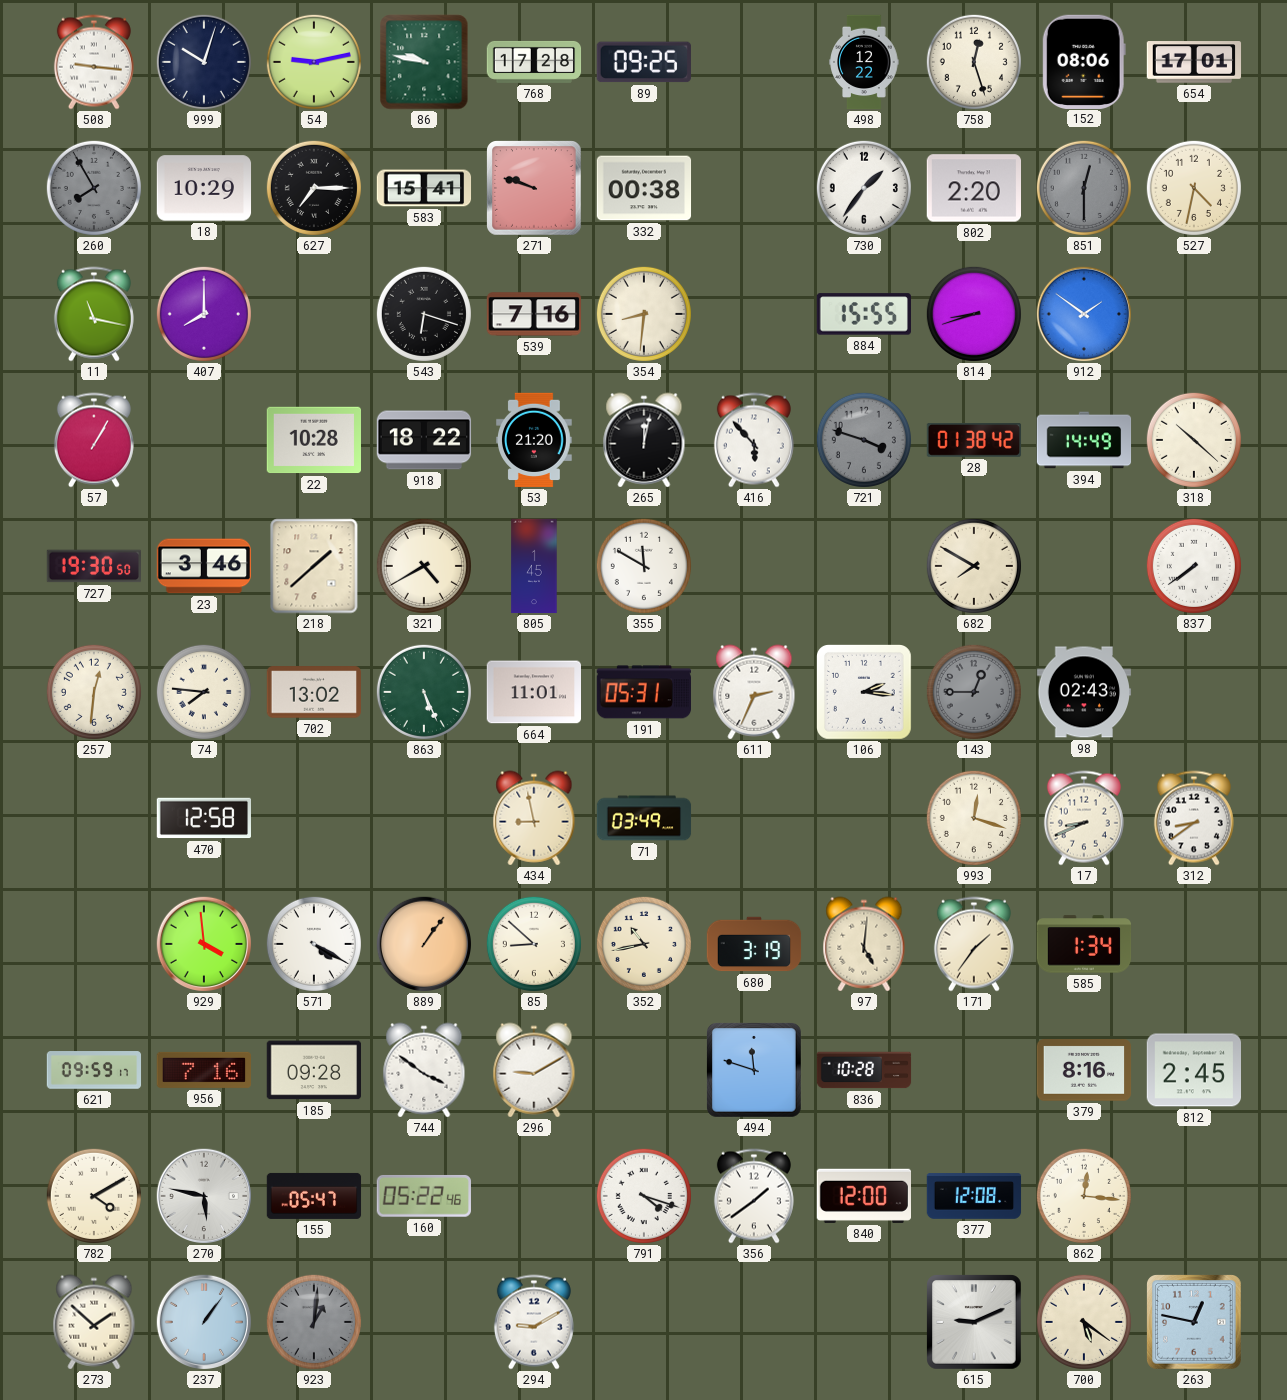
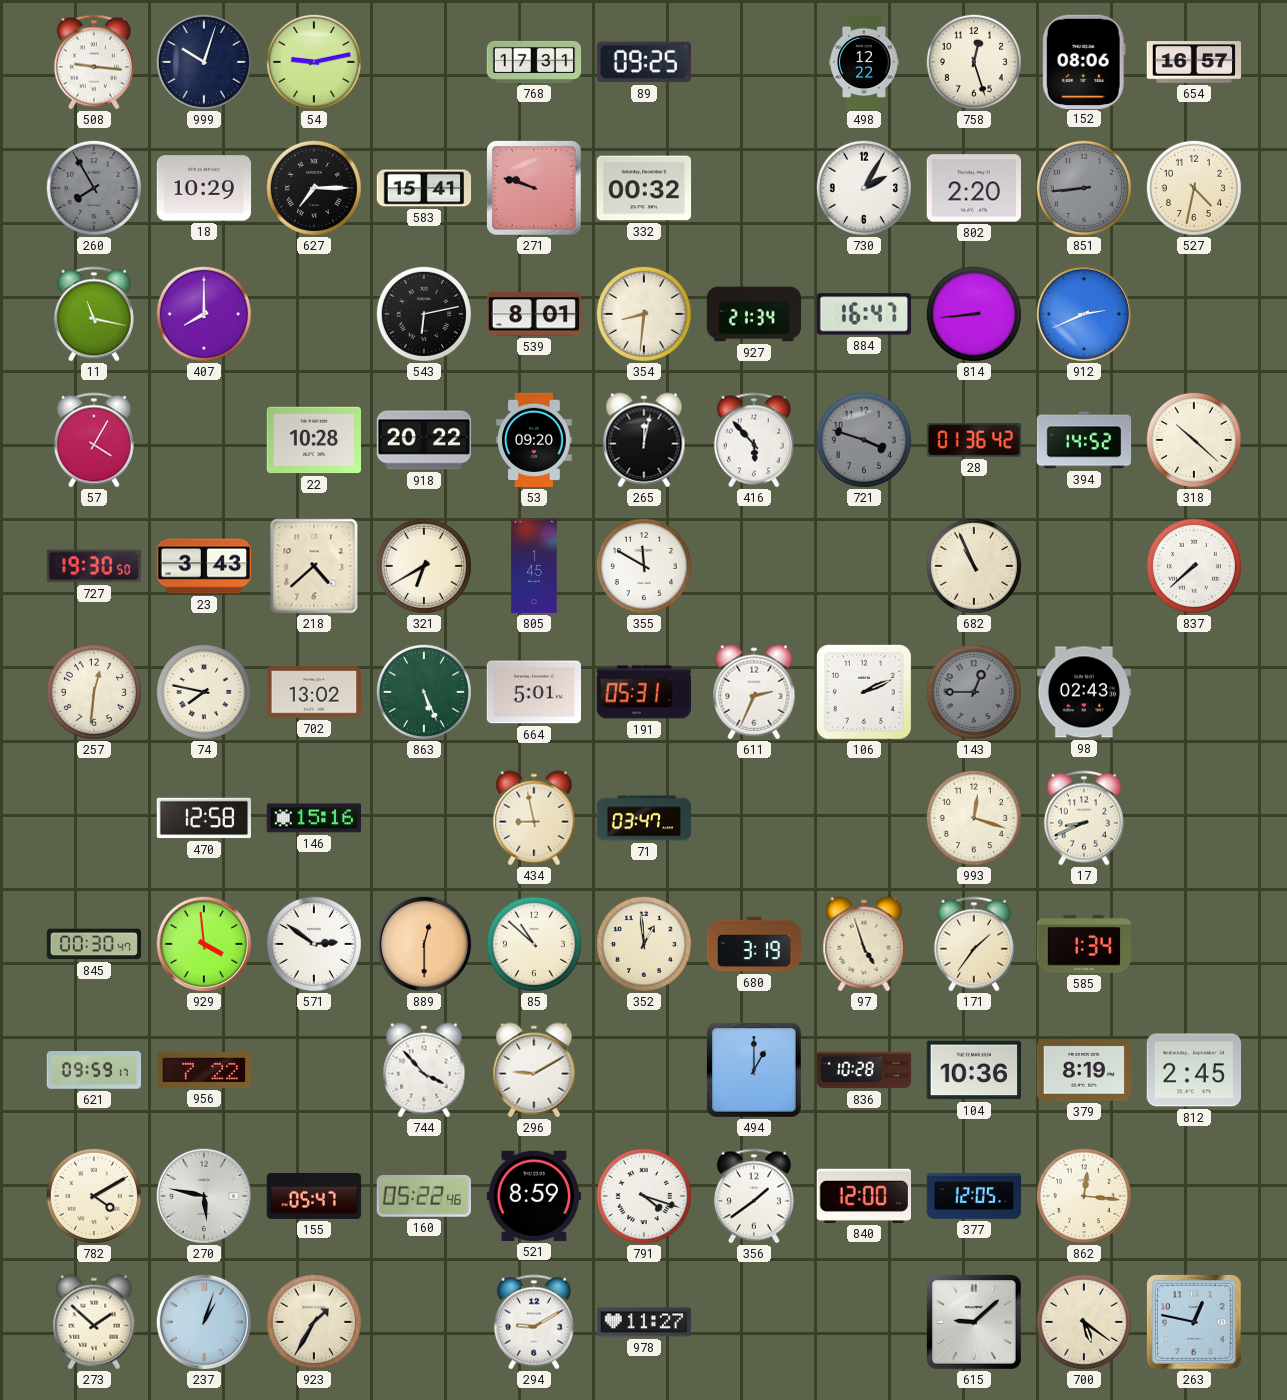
86: 9:47 -> none
768: 17:28 -> 17:31
654: 17:01 -> 16:57
332: 00:38 -> 00:32
730: 1:36 -> 2:05
851: 12:30 -> 8:44
543: 6:18 -> 6:13
539: 7:16 -> 8:01
927: none -> 21:34
884: 15:55 -> 16:47
814: 8:42 -> 8:44
912: 1:51 -> 2:41
57: 1:05 -> 4:05
918: 18:22 -> 20:22
53: 21:20 -> 09:20
28: 01:38 -> 01:36
394: 14:49 -> 14:52
23: 3:46 -> 3:43
218: 1:38 -> 4:38
321: 4:40 -> 6:40
682: 7:50 -> 10:56
837: 7:39 -> 7:38
74: 7:46 -> 7:47
664: 11:01 -> 5:01
106: 2:16 -> 2:11
146: none -> 15:16
71: 03:49 -> 03:47
312: 8:39 -> none
845: none -> 00:30
571: 4:20 -> 2:51
889: 1:06 -> 12:30
85: 8:52 -> 10:52
352: 10:43 -> 12:59
97: 5:01 -> 4:57
956: 7:16 -> 7:22
185: 09:28 -> none
744: 3:51 -> 3:53
494: 11:48 -> 1:00
104: none -> 10:36
379: 8:16 -> 8:19
521: none -> 8:59
377: 12:08 -> 12:05
237: 1:06 -> 1:03
923: 1:01 -> 1:35
923 dial: grey -> cream
978: none -> 11:27
615: 9:11 -> 9:08
